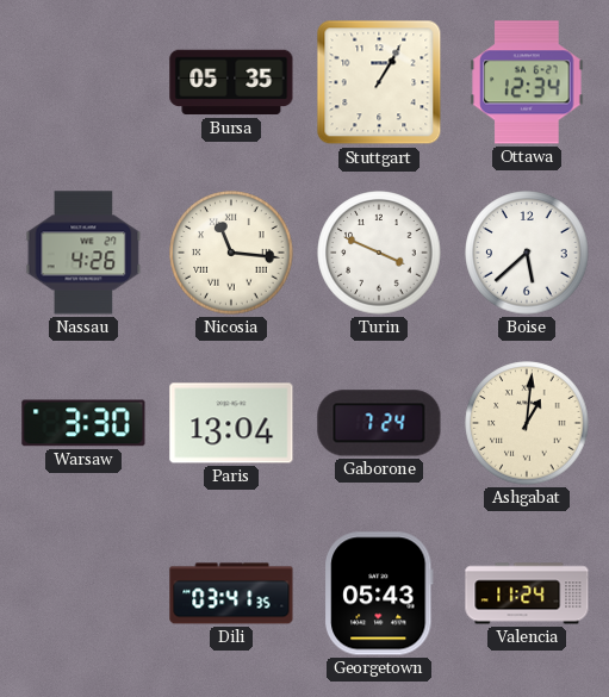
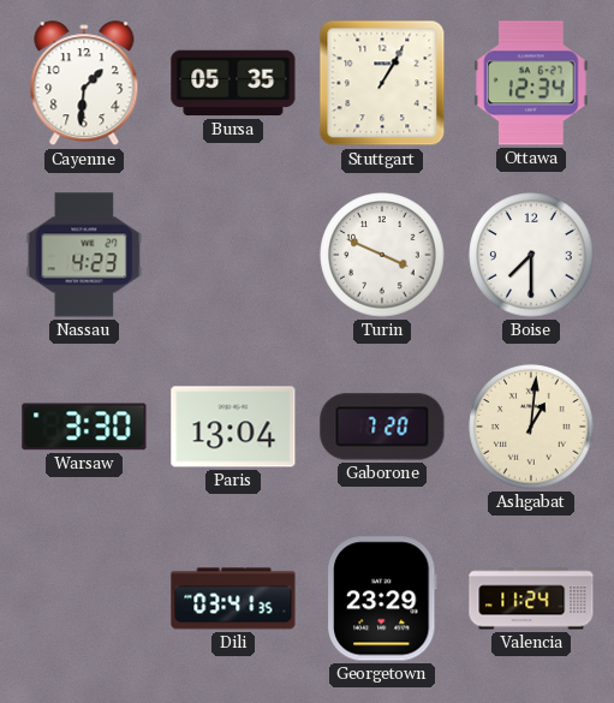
Cayenne: none -> 1:31
Nassau: 4:26 -> 4:23
Nicosia: 11:16 -> none
Boise: 5:38 -> 7:30
Gaborone: 7:24 -> 7:20
Georgetown: 05:43 -> 23:29
